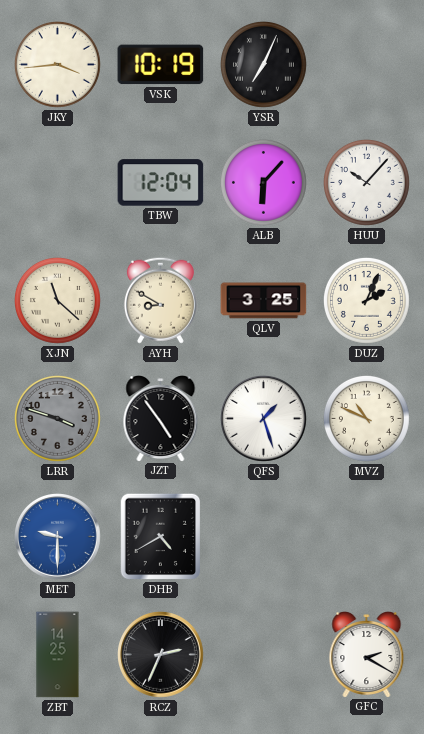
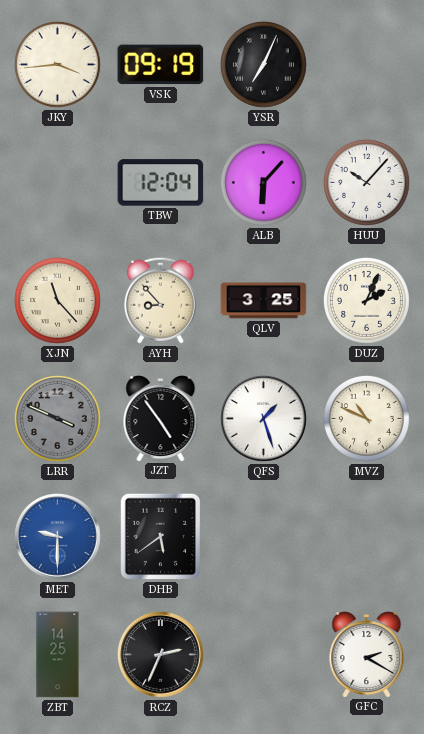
VSK: 10:19 -> 09:19
XJN: 11:22 -> 11:23
AYH: 8:50 -> 8:53
LRR: 3:48 -> 3:49
DHB: 4:40 -> 5:39
